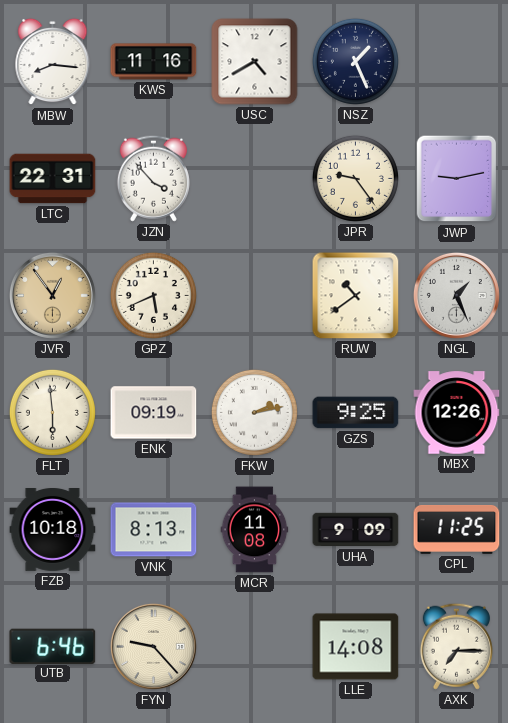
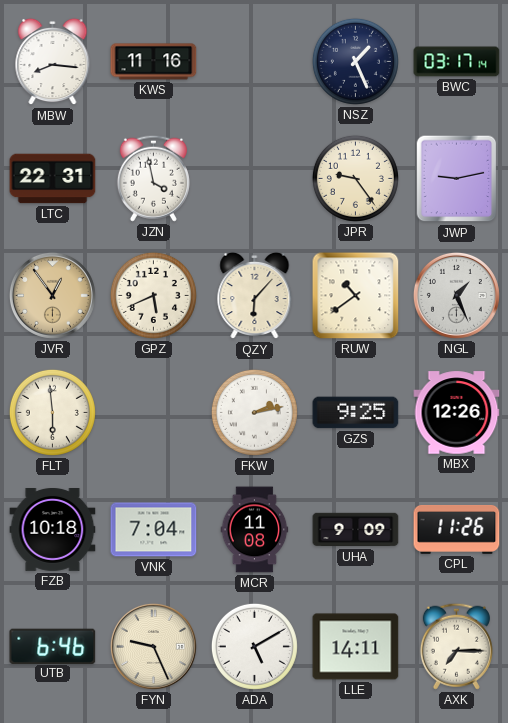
USC: 4:40 -> none
BWC: none -> 03:17
JZN: 3:53 -> 3:58
QZY: none -> 6:07
ENK: 09:19 -> none
VNK: 8:13 -> 7:04
CPL: 11:25 -> 11:26
FYN: 9:23 -> 9:26
ADA: none -> 5:10
LLE: 14:08 -> 14:11
